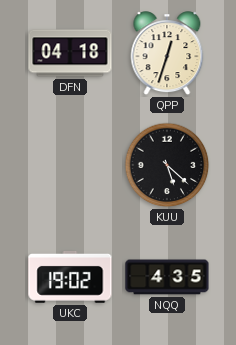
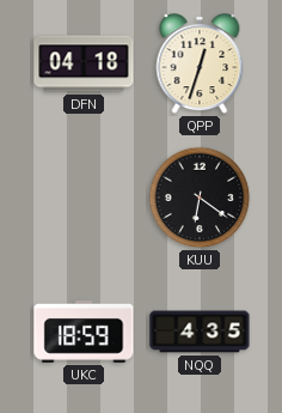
KUU: 5:22 -> 6:21
UKC: 19:02 -> 18:59
